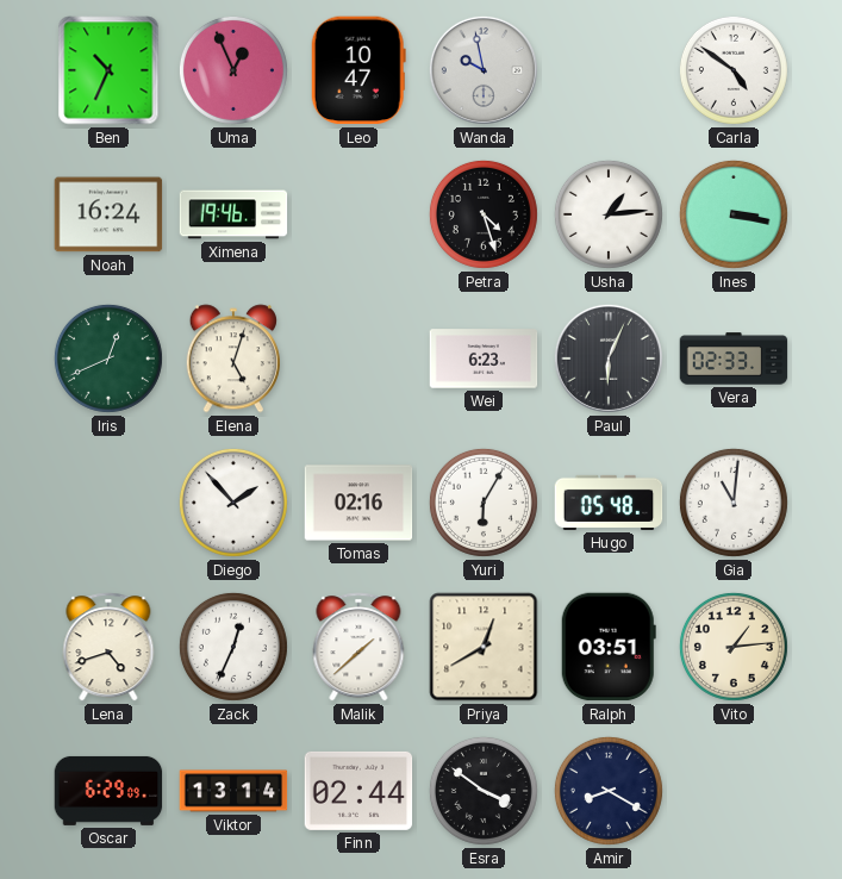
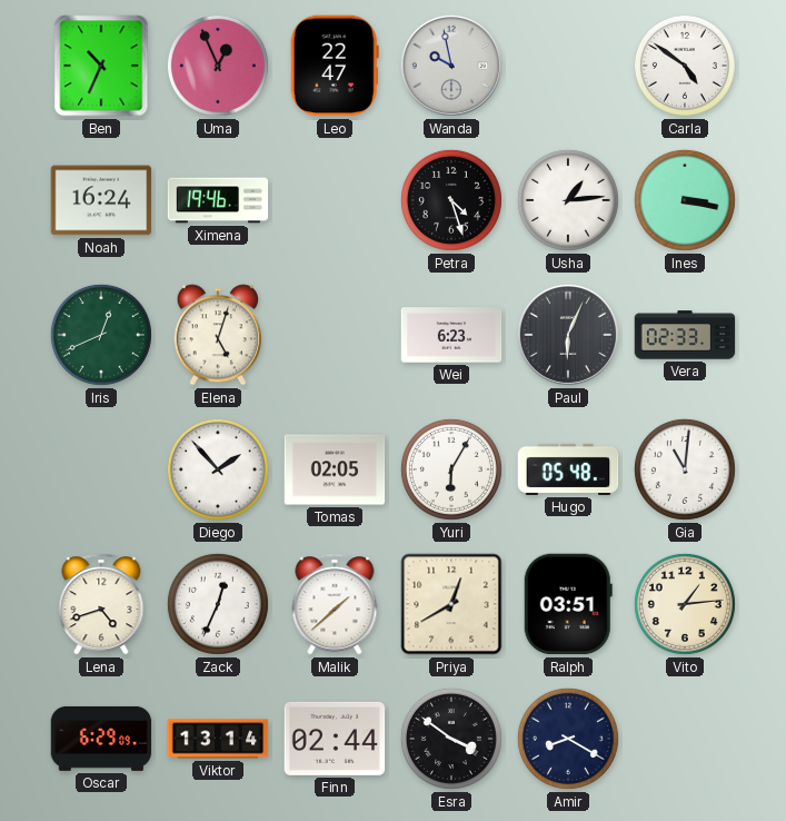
Leo: 10:47 -> 22:47
Tomas: 02:16 -> 02:05
